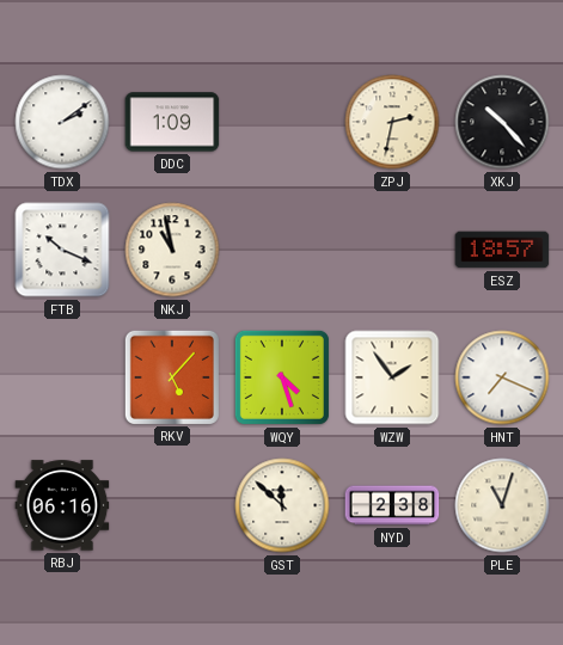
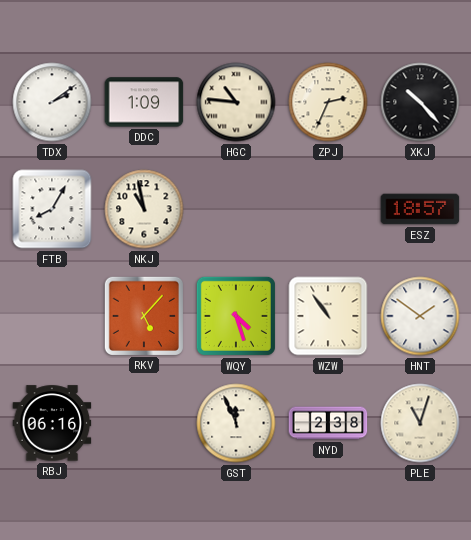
HGC: none -> 10:46
ZPJ: 2:32 -> 2:34
FTB: 10:19 -> 8:05
WZW: 1:54 -> 10:54
HNT: 7:19 -> 1:51
GST: 11:52 -> 11:56
